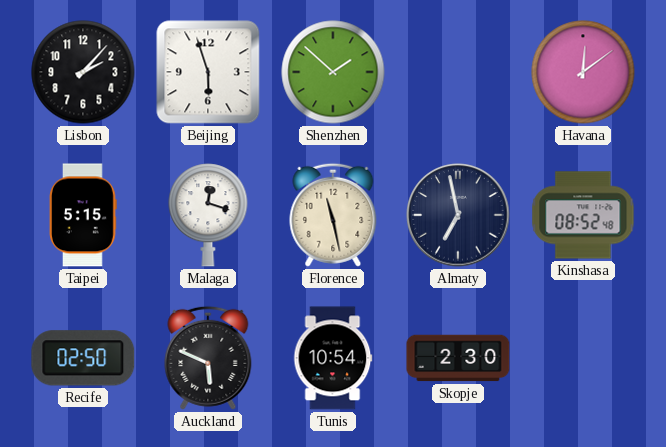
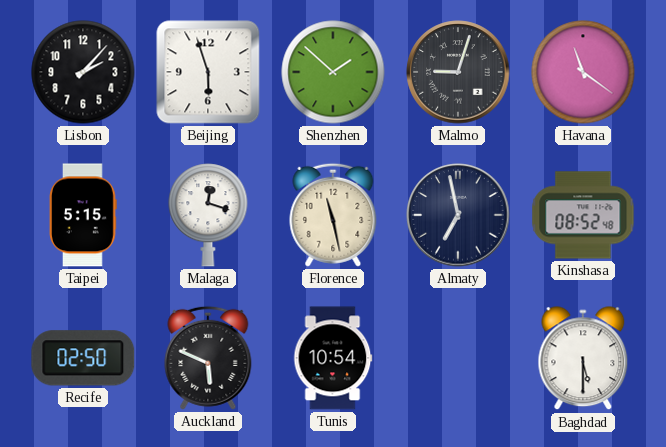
Malmo: none -> 9:03
Havana: 12:09 -> 11:21
Skopje: 2:30 -> none
Baghdad: none -> 5:30
